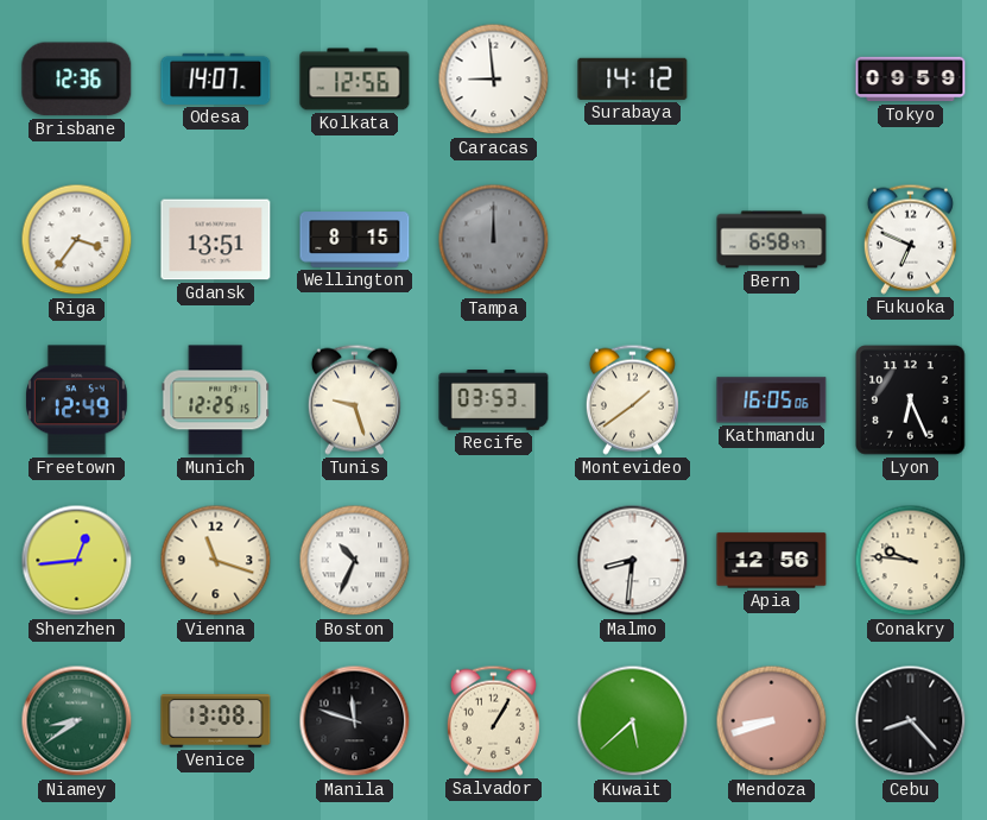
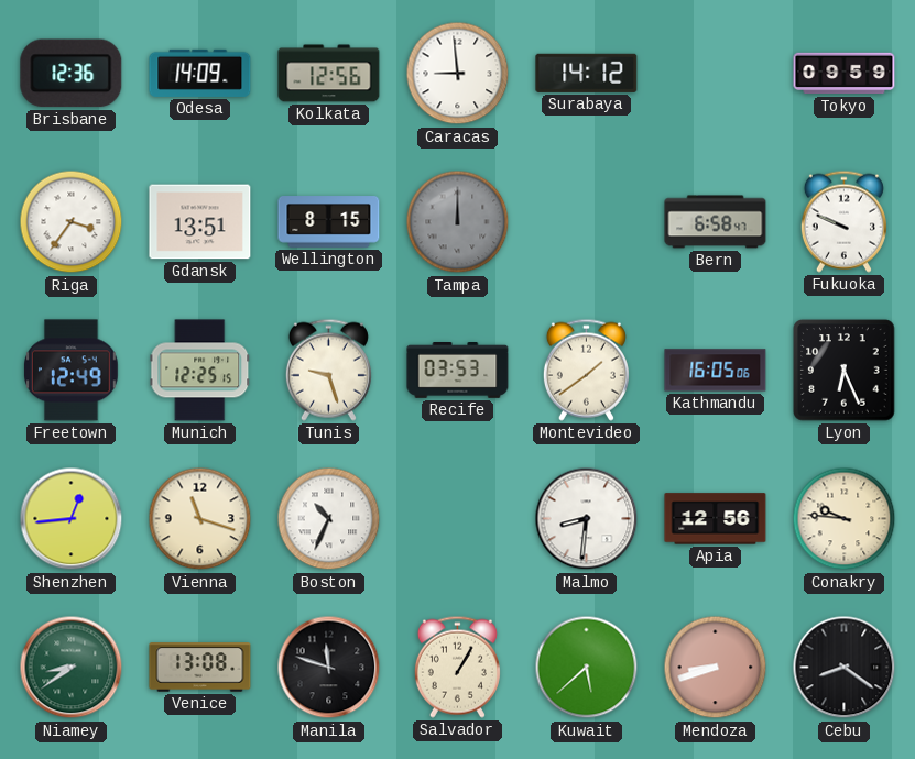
Odesa: 14:07 -> 14:09
Fukuoka: 6:49 -> 9:49
Cebu: 8:23 -> 8:21
